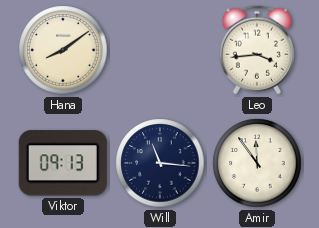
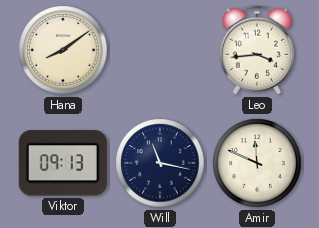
Will: 11:16 -> 11:17
Amir: 11:54 -> 11:49
